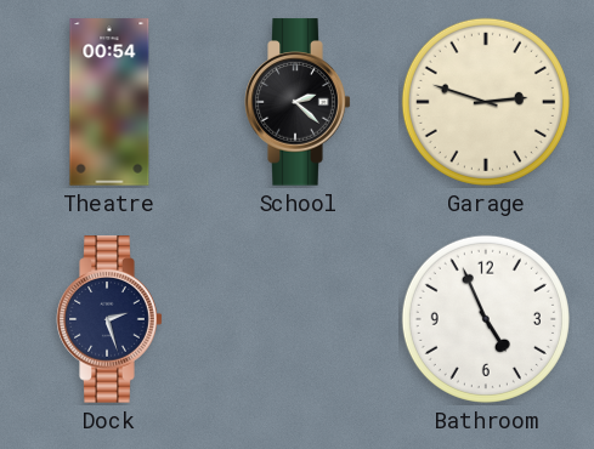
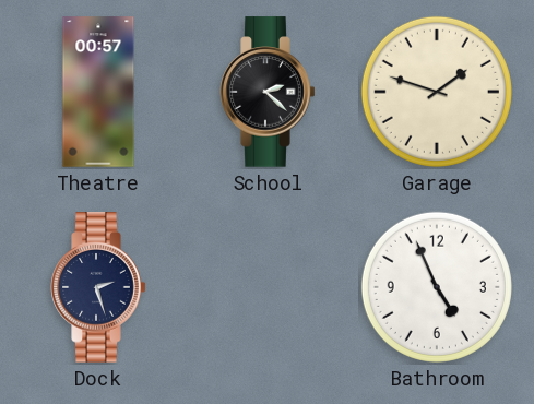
Theatre: 00:54 -> 00:57
Garage: 2:48 -> 1:48
